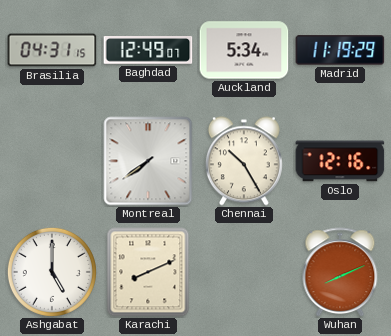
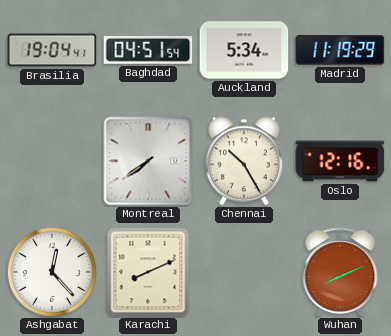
Brasilia: 04:31 -> 19:04
Baghdad: 12:49 -> 04:51
Ashgabat: 5:00 -> 12:23
